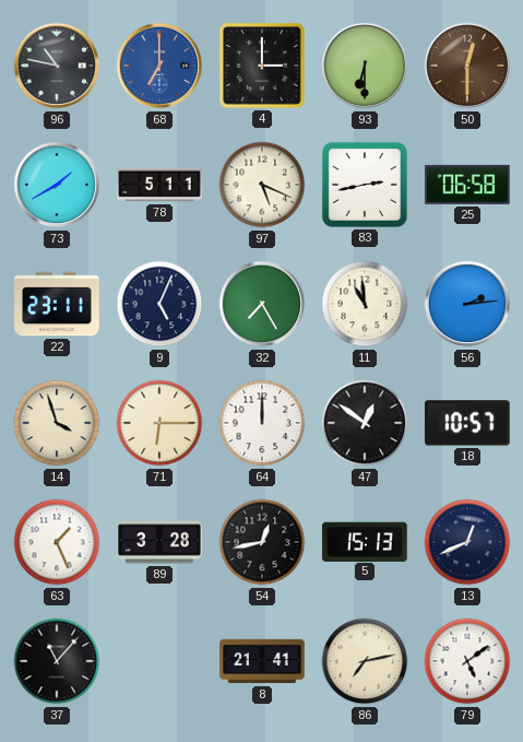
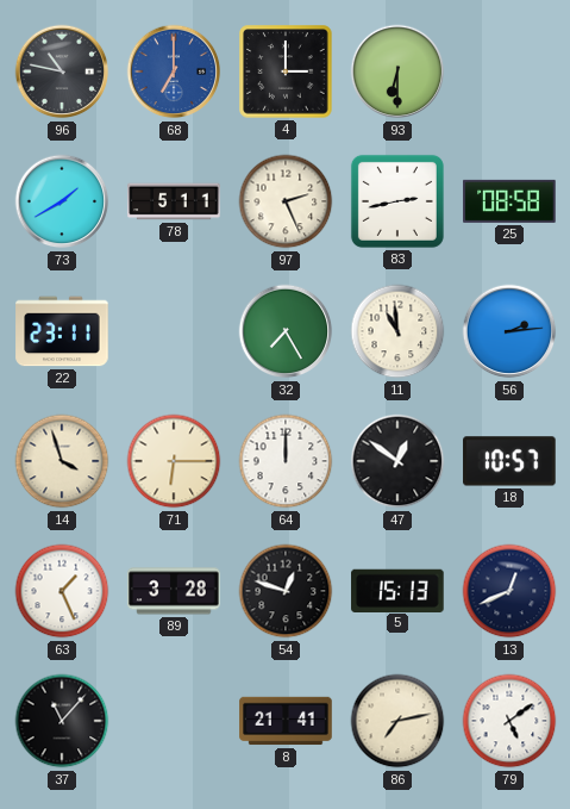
50: 12:30 -> none
97: 5:19 -> 2:26
25: 06:58 -> 08:58
9: 5:04 -> none
54: 12:43 -> 12:48
